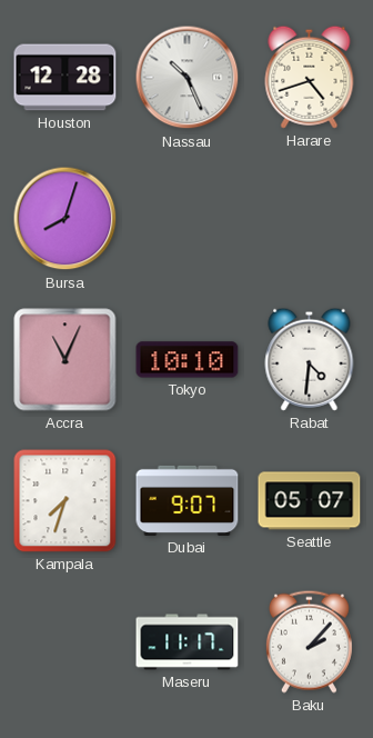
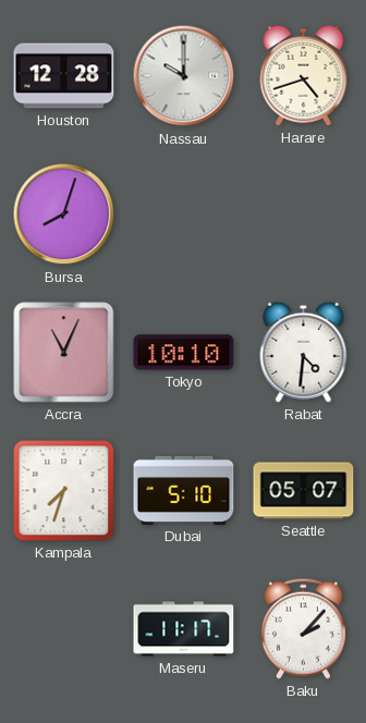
Nassau: 10:26 -> 10:00
Dubai: 9:07 -> 5:10
